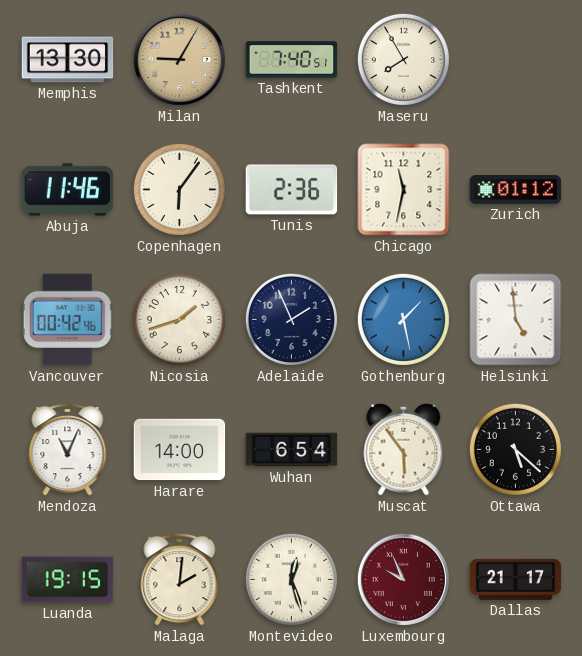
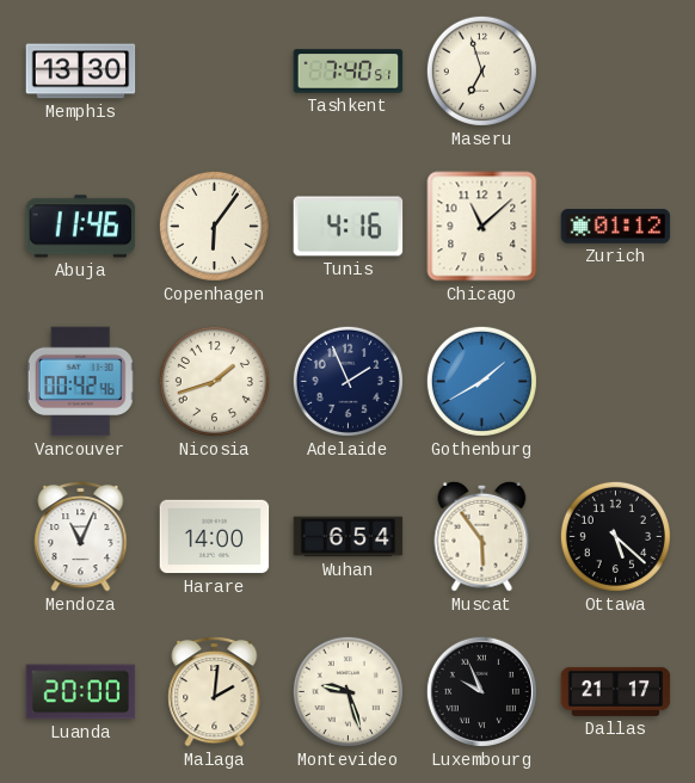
Milan: 9:05 -> none
Maseru: 7:55 -> 6:57
Tunis: 2:36 -> 4:16
Chicago: 11:32 -> 11:08
Gothenburg: 1:28 -> 1:40
Helsinki: 4:59 -> none
Luanda: 19:15 -> 20:00
Montevideo: 12:27 -> 9:27
Luxembourg dial: burgundy -> black
